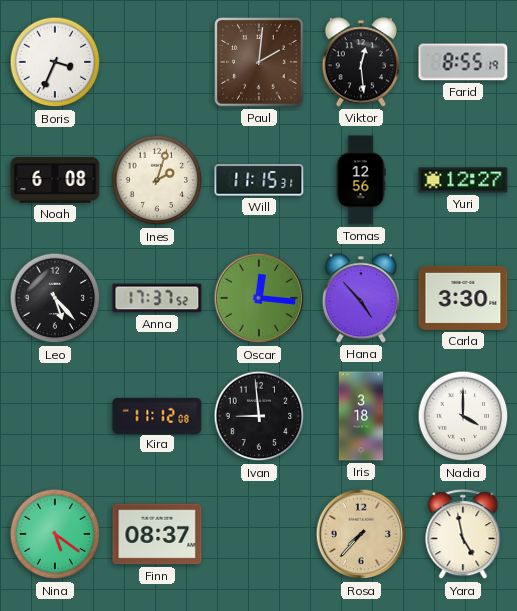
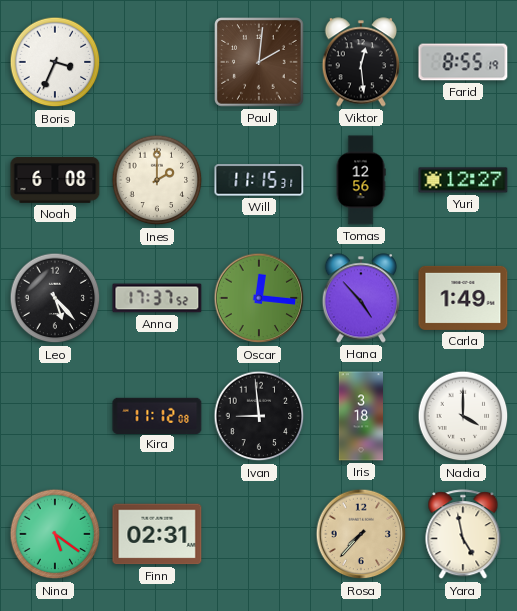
Ines: 2:03 -> 2:00
Carla: 3:30 -> 1:49
Finn: 08:37 -> 02:31
